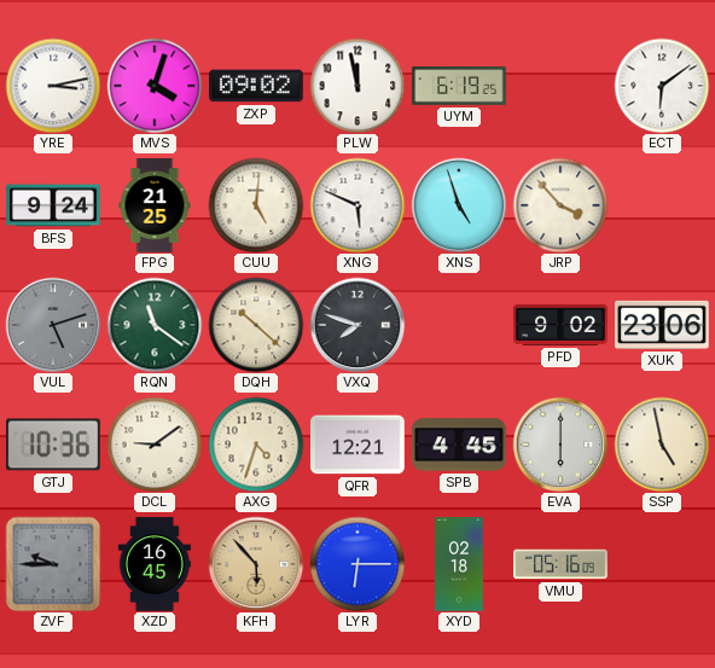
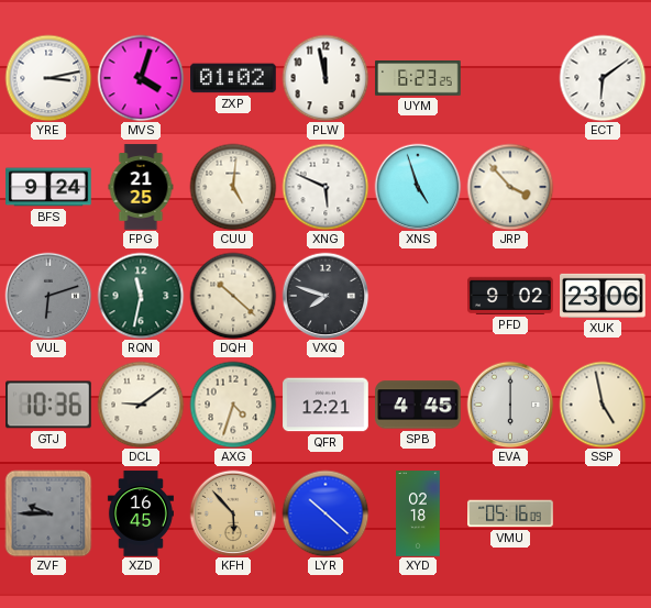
ZXP: 09:02 -> 01:02
UYM: 6:19 -> 6:23
VUL: 5:12 -> 6:12
RQN: 11:21 -> 11:32
LYR: 6:15 -> 10:22
